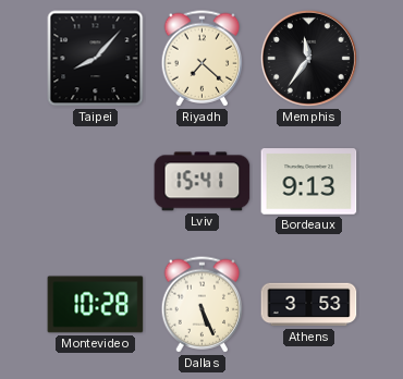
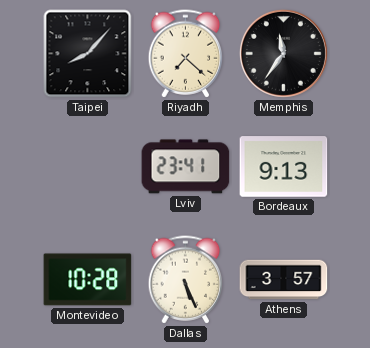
Lviv: 15:41 -> 23:41
Athens: 3:53 -> 3:57
